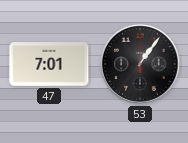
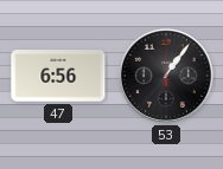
47: 7:01 -> 6:56
